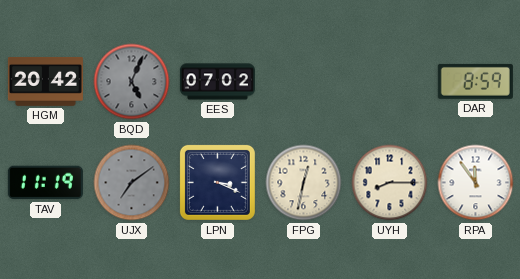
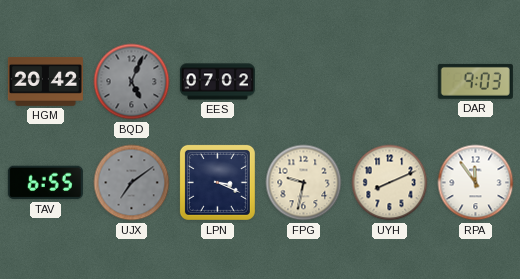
DAR: 8:59 -> 9:03
TAV: 11:19 -> 6:55
FPG: 12:32 -> 9:32
UYH: 8:15 -> 8:11
